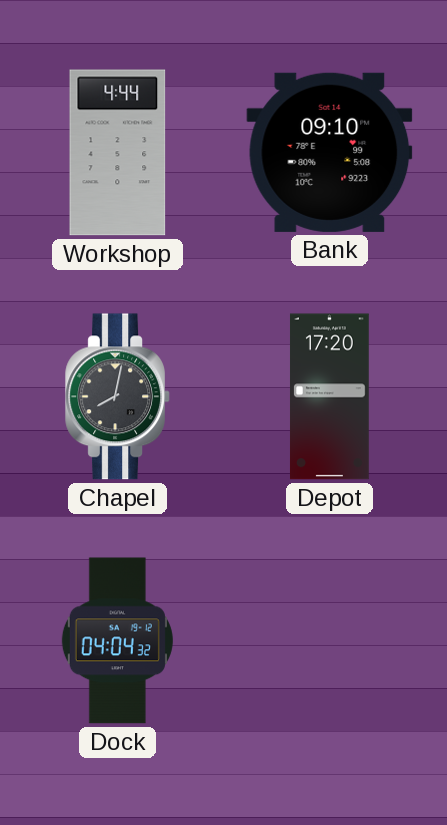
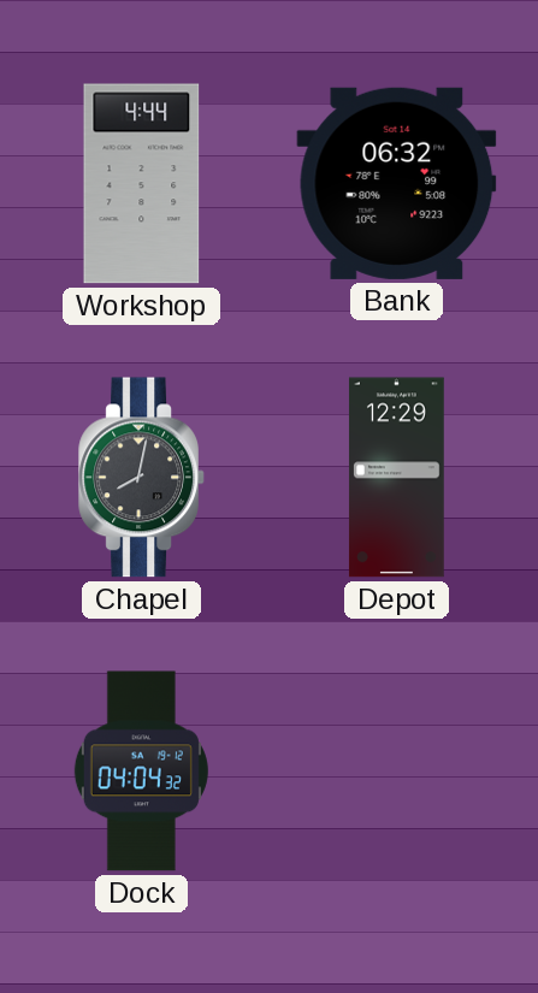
Bank: 09:10 -> 06:32
Depot: 17:20 -> 12:29
